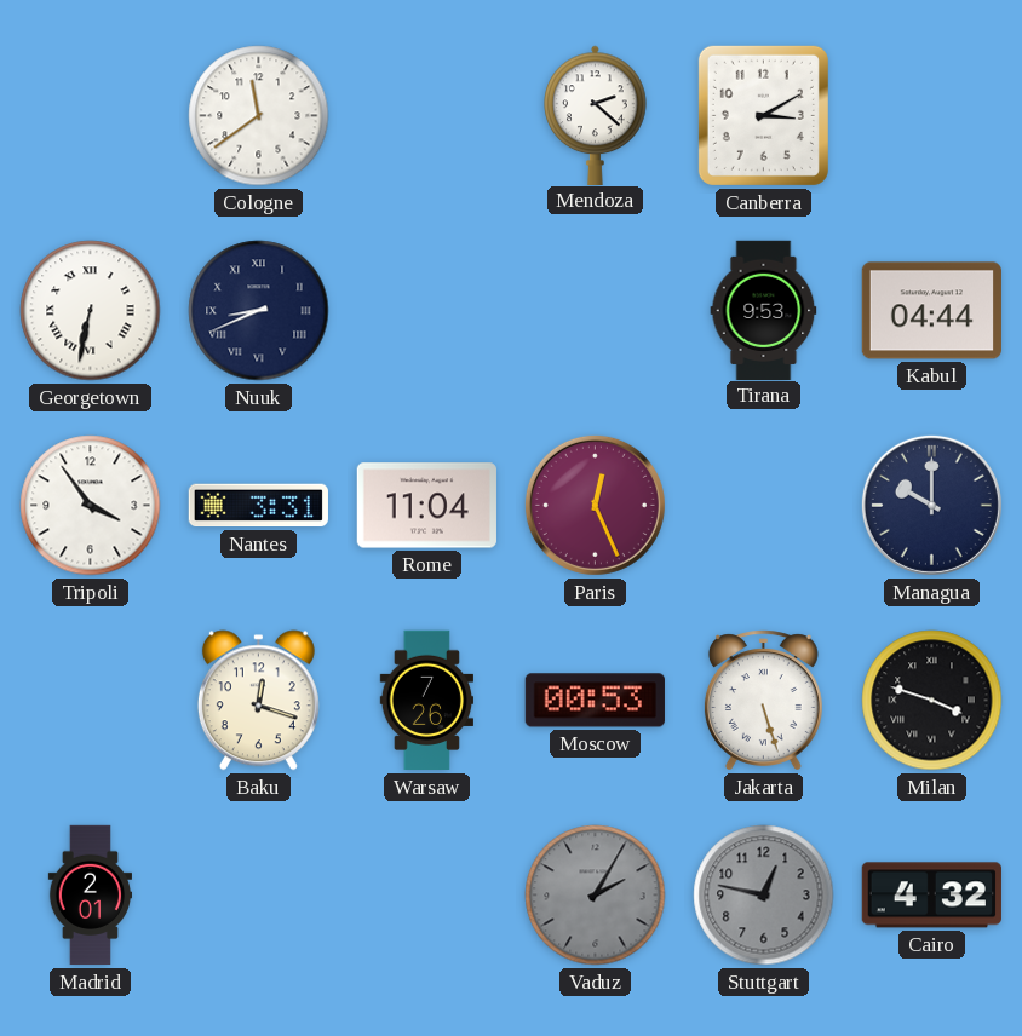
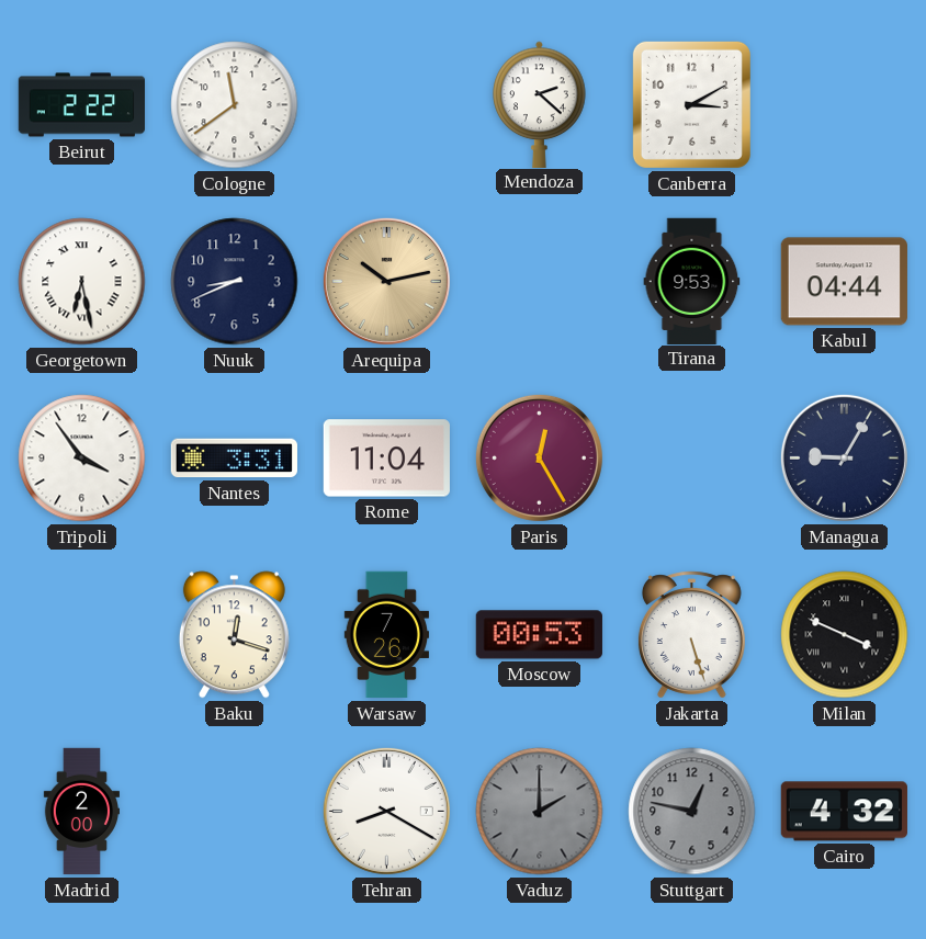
Beirut: none -> 2:22
Georgetown: 6:32 -> 6:28
Nuuk numerals: Roman -> Arabic
Arequipa: none -> 10:13
Paris: 12:26 -> 12:25
Managua: 10:00 -> 9:05
Milan: 3:48 -> 3:49
Madrid: 2:01 -> 2:00
Tehran: none -> 8:20
Vaduz: 2:05 -> 2:00
